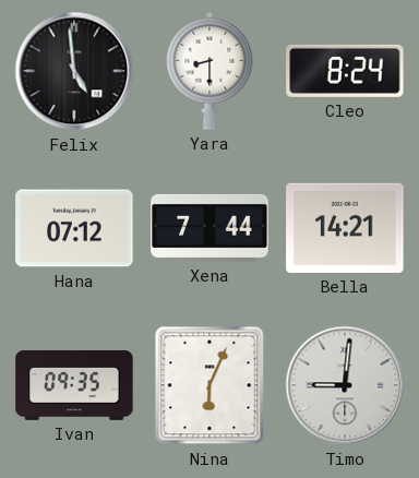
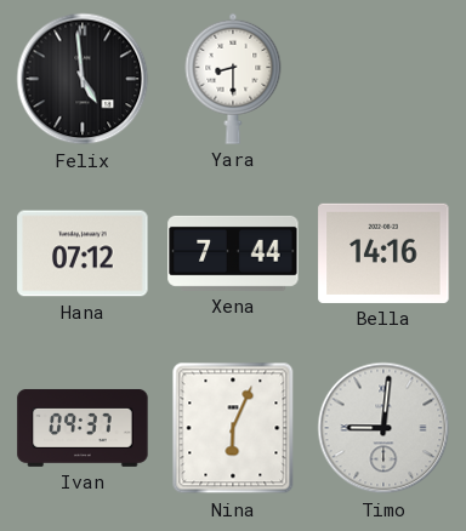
Cleo: 8:24 -> none
Bella: 14:21 -> 14:16
Ivan: 09:35 -> 09:37
